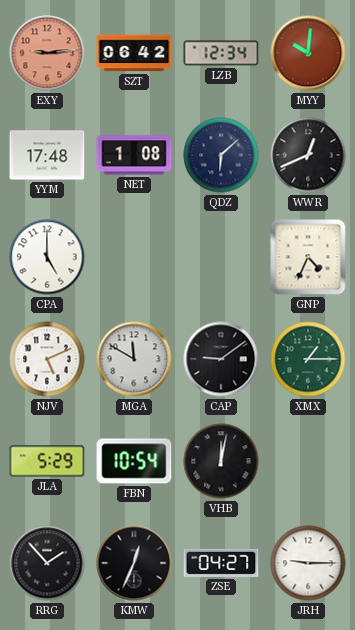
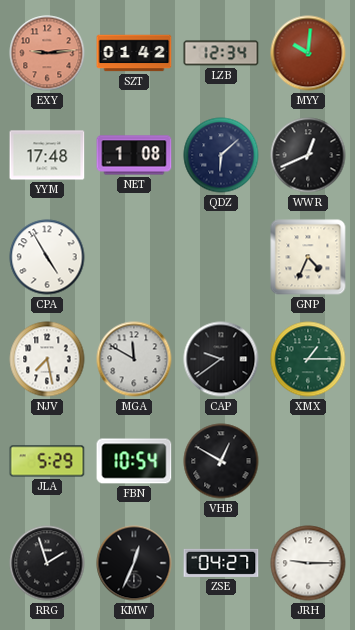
SZT: 06:42 -> 01:42
CPA: 5:00 -> 4:55
NJV: 5:11 -> 7:28
CAP: 9:09 -> 9:39
VHB: 12:02 -> 12:50
RRG: 1:53 -> 1:57
